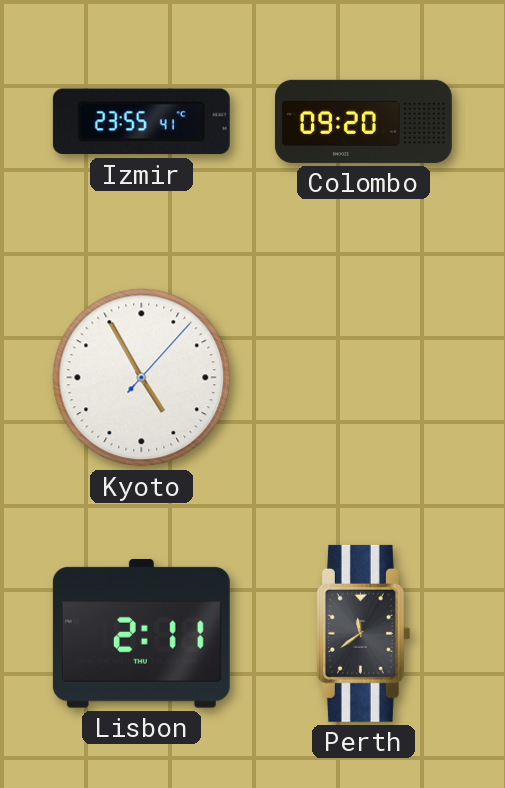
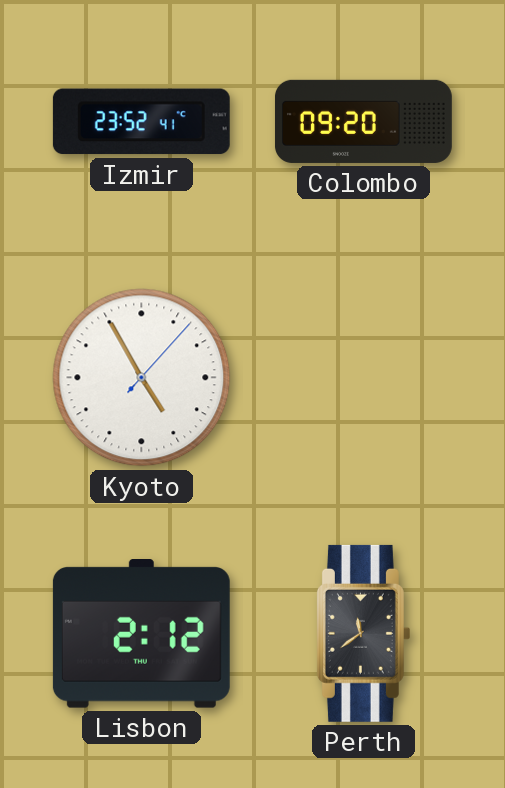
Izmir: 23:55 -> 23:52
Lisbon: 2:11 -> 2:12
